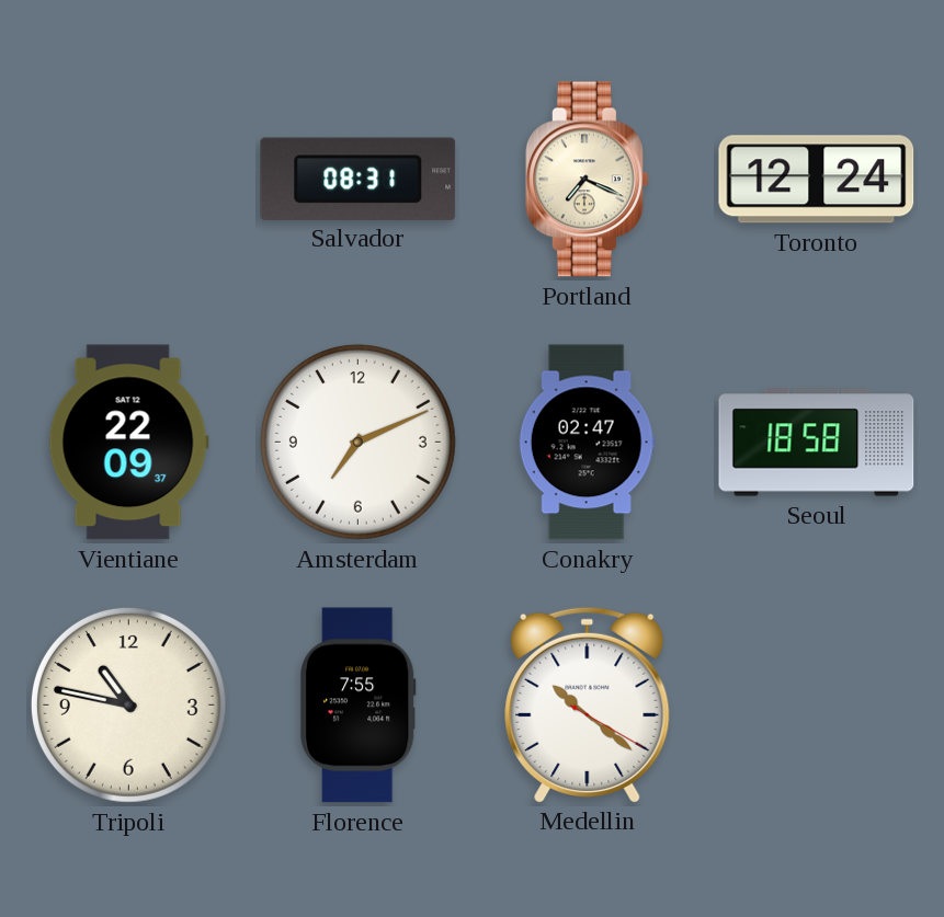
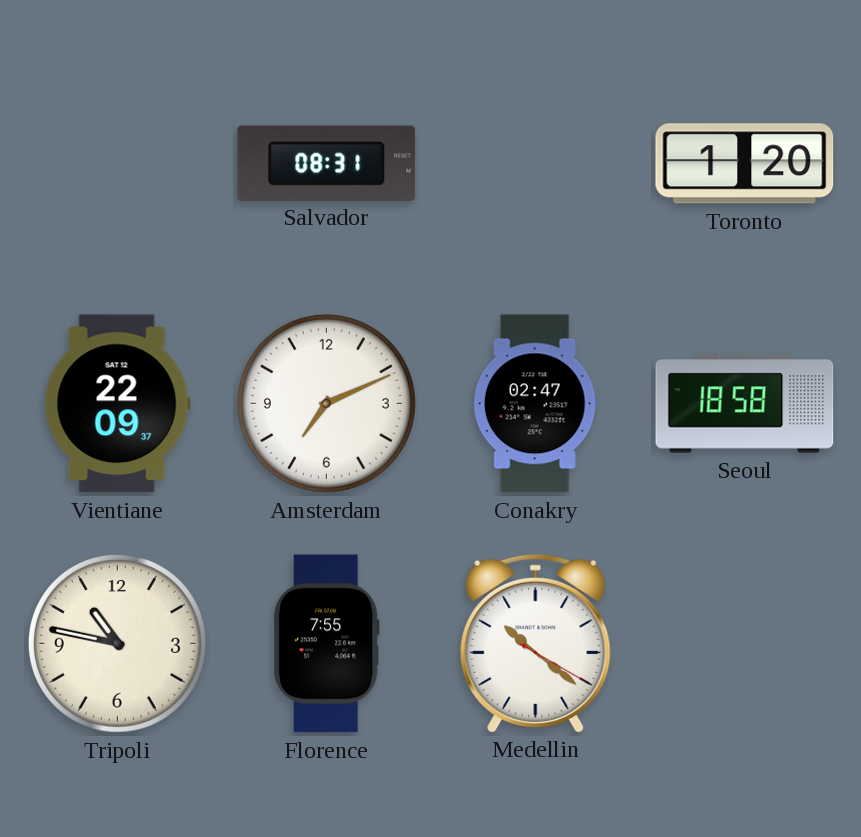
Portland: 7:19 -> none
Toronto: 12:24 -> 1:20
